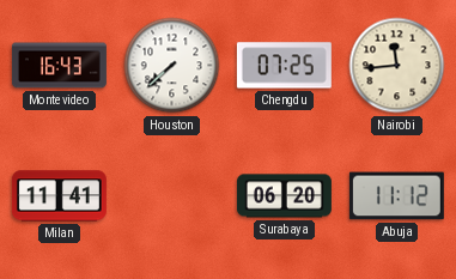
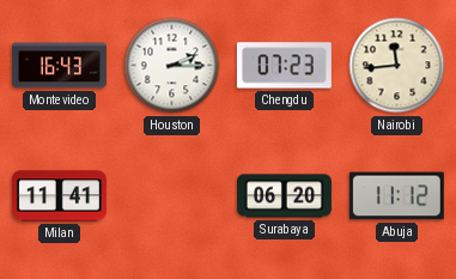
Houston: 7:38 -> 2:15
Chengdu: 07:25 -> 07:23
